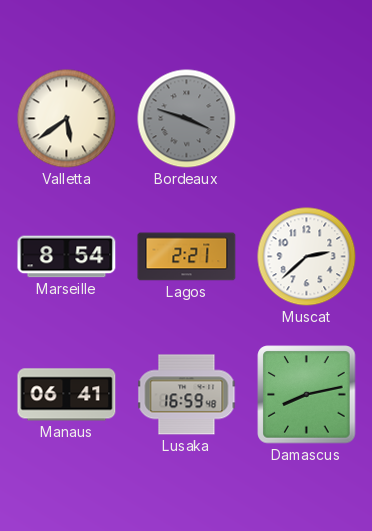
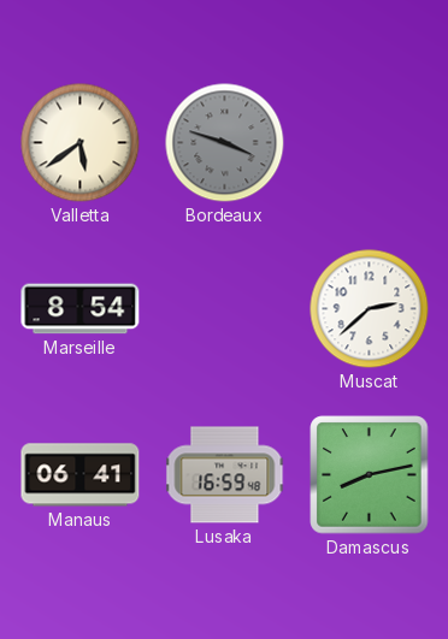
Lagos: 2:21 -> none
